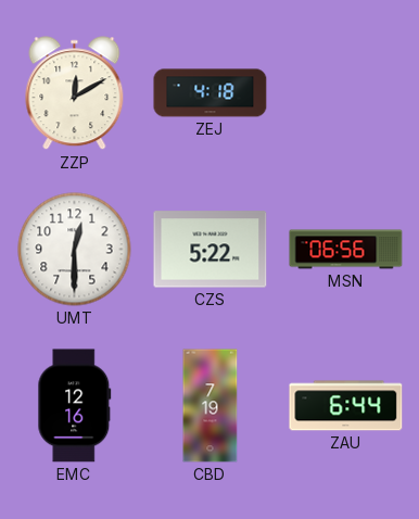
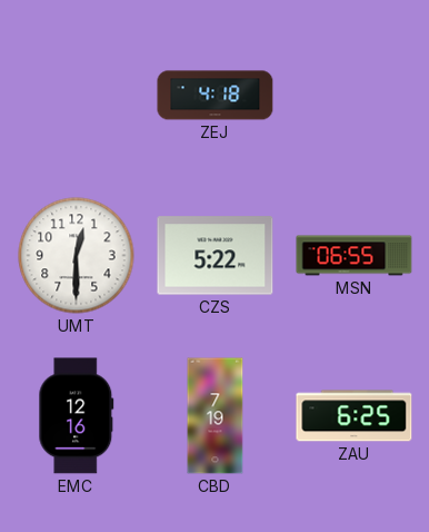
ZZP: 12:10 -> none
MSN: 06:56 -> 06:55
ZAU: 6:44 -> 6:25
